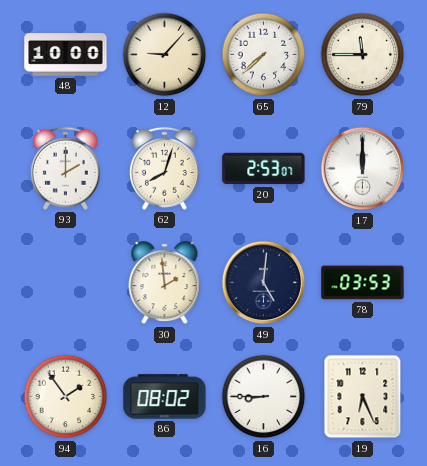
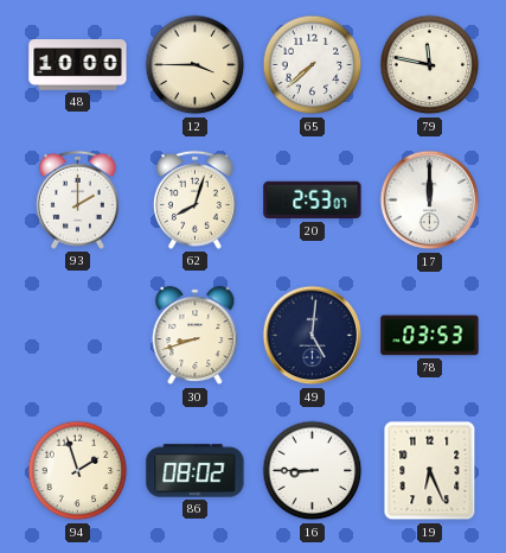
12: 9:07 -> 3:45
79: 11:45 -> 11:47
30: 1:59 -> 8:42
94: 1:54 -> 1:57
